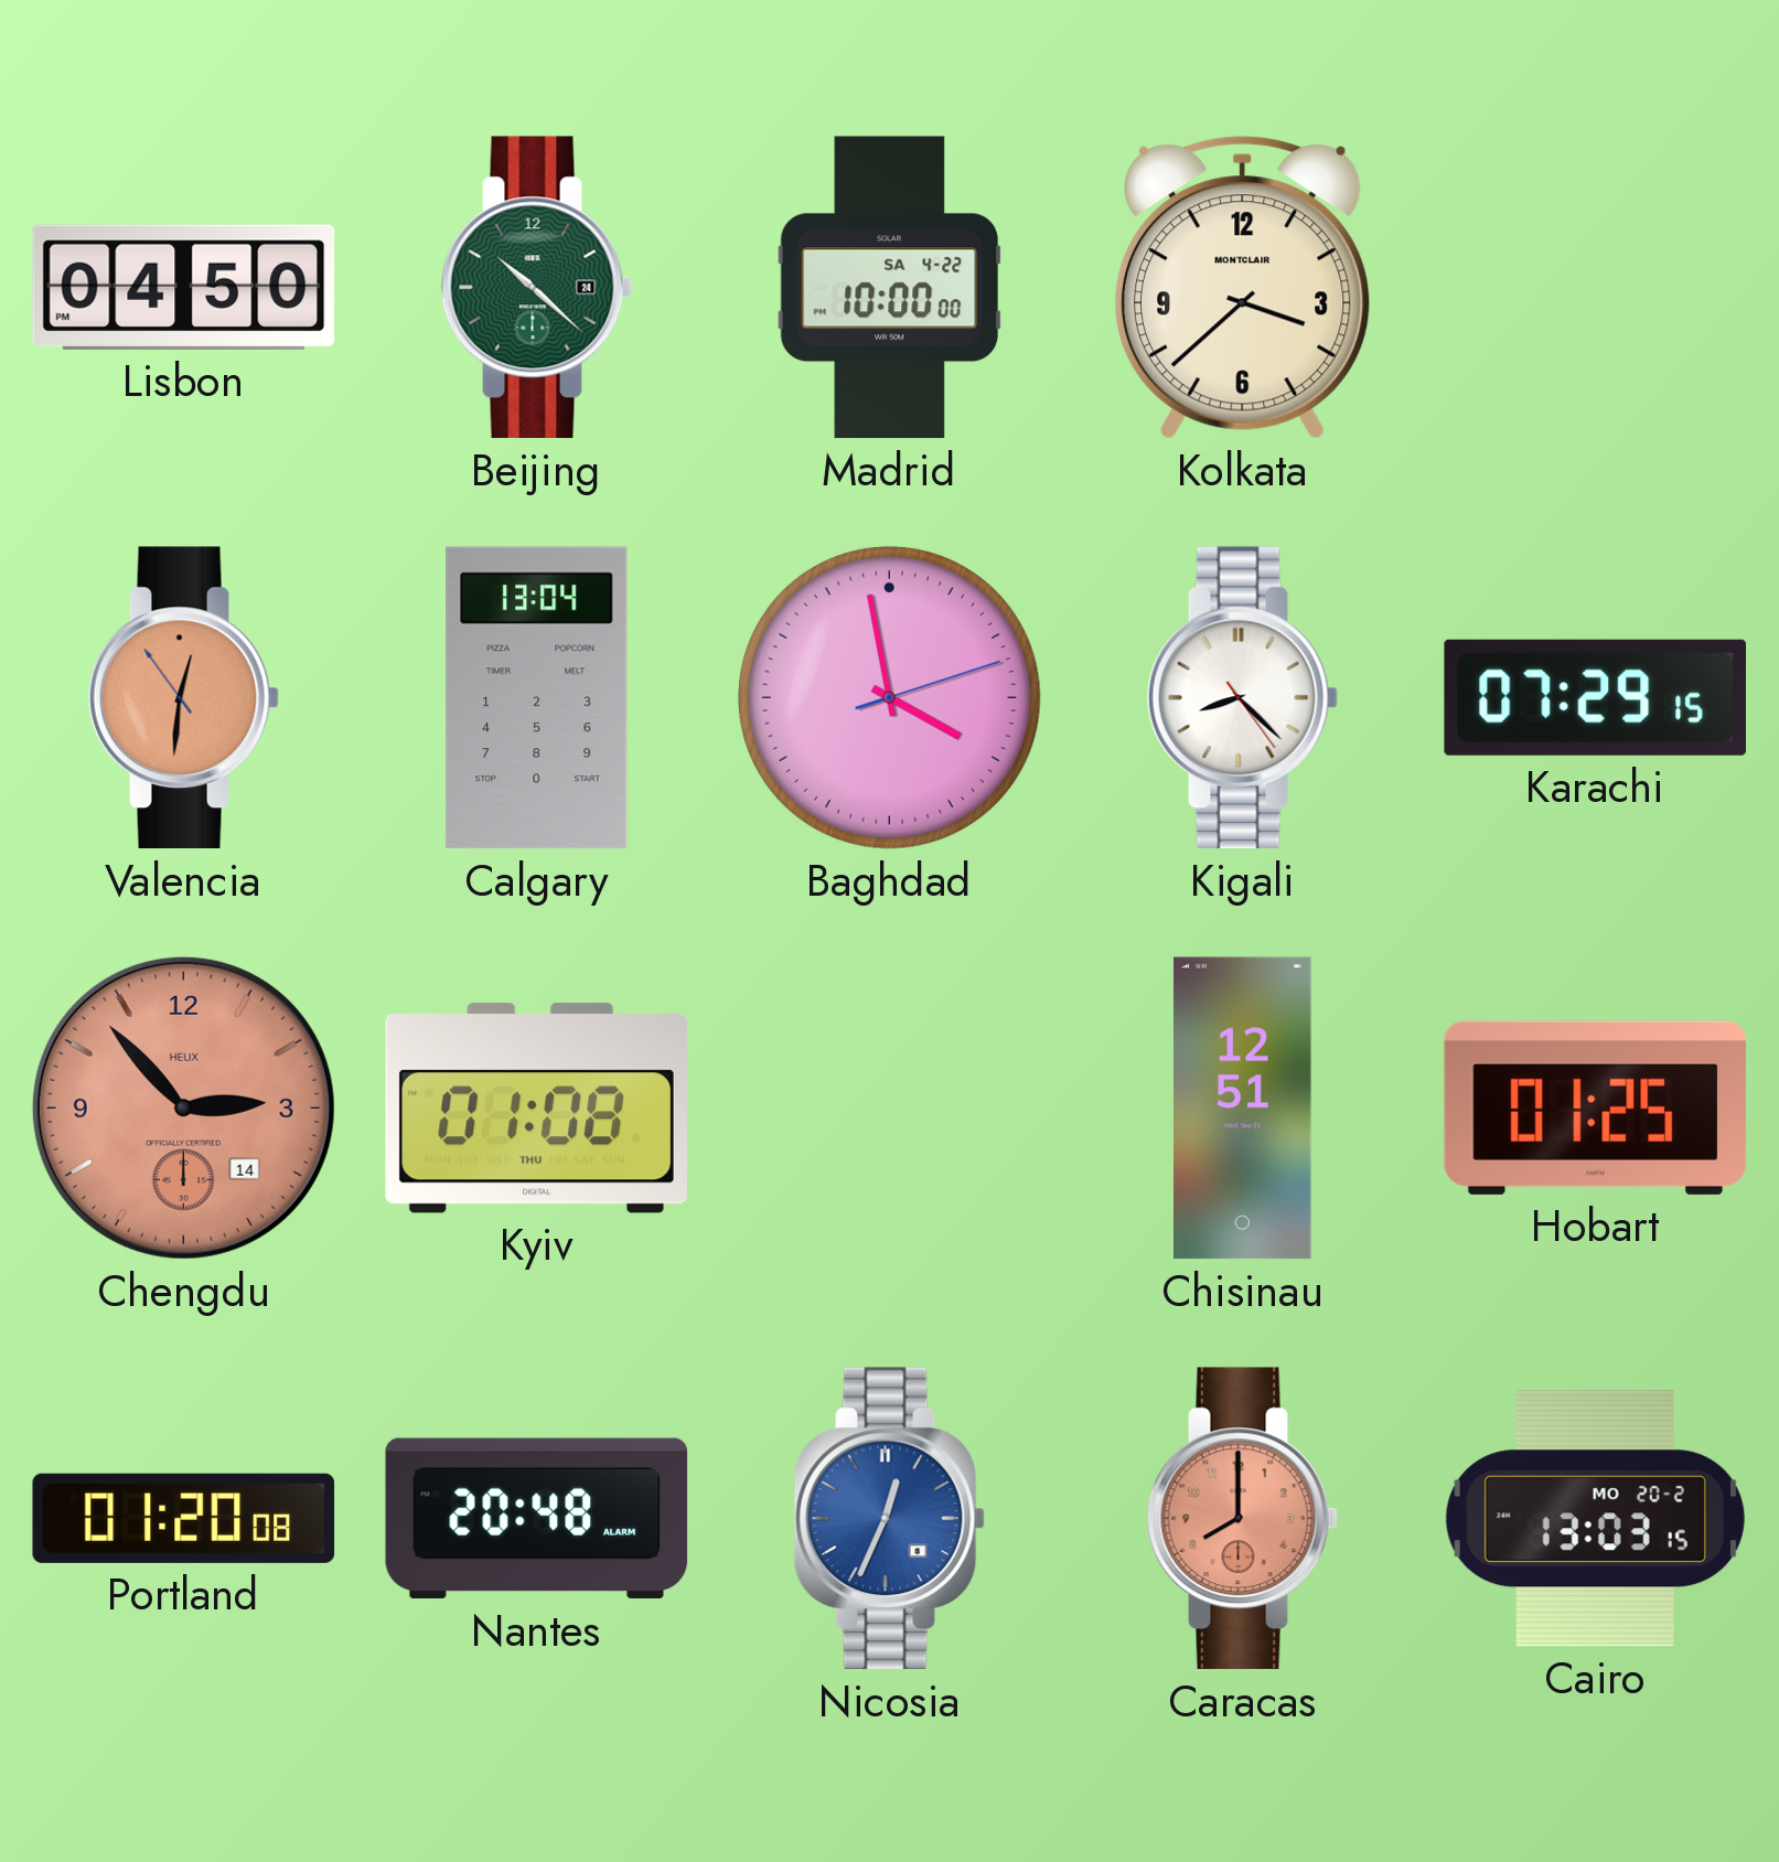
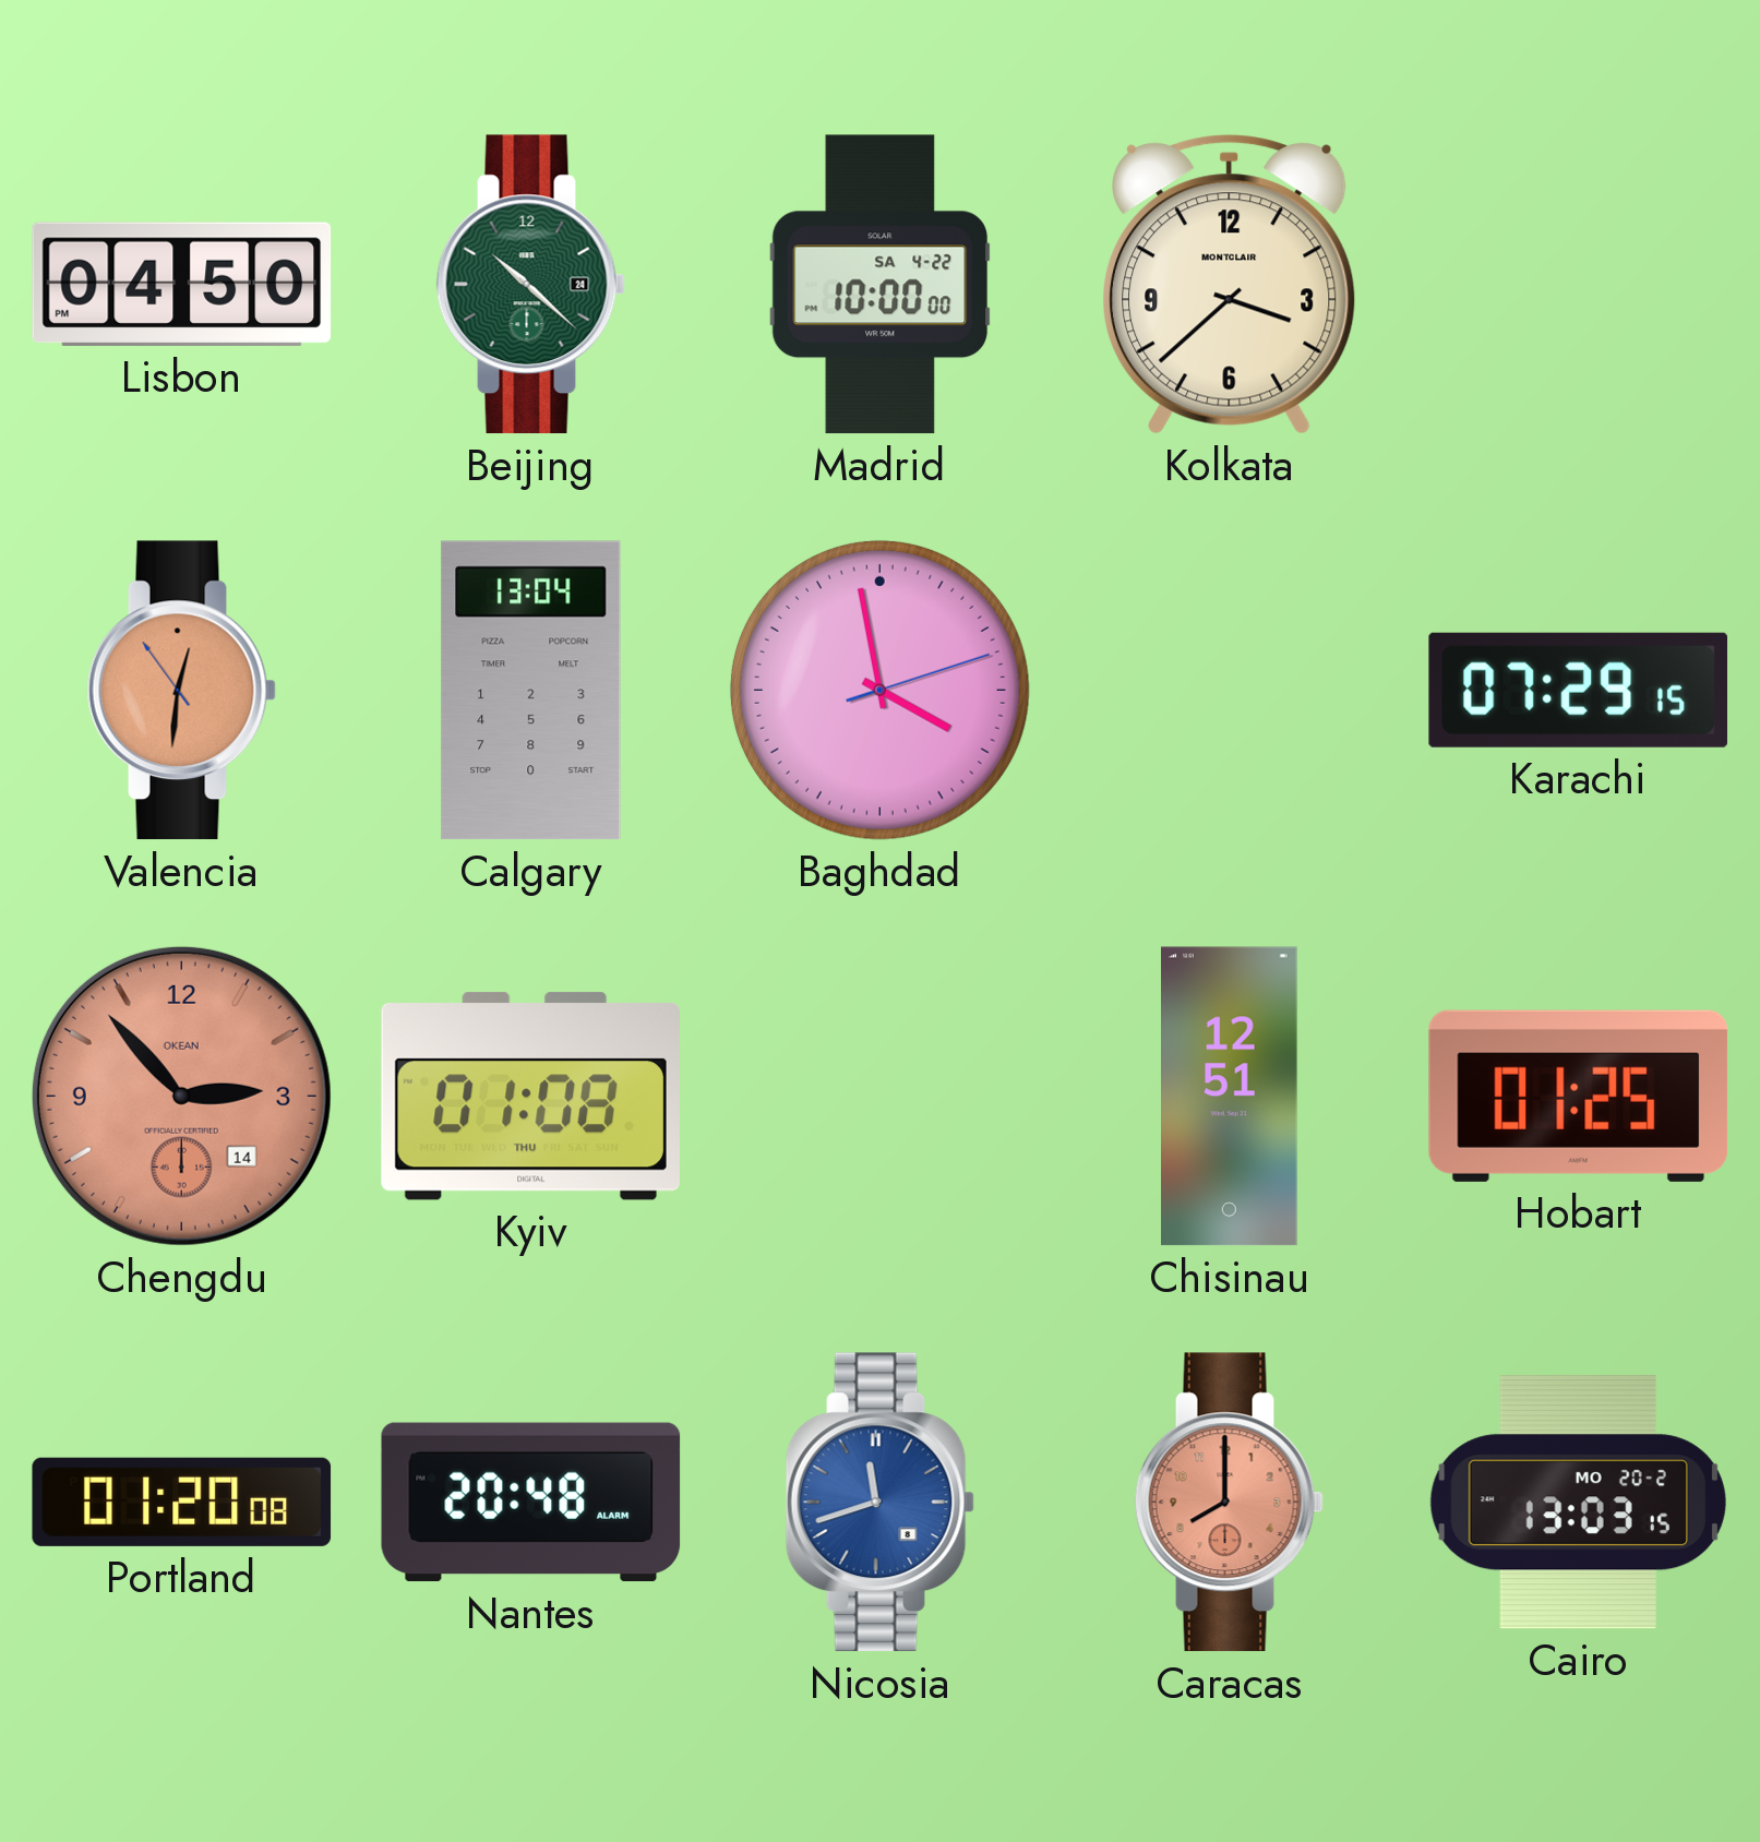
Kigali: 8:22 -> none
Chengdu brand: HELIX -> OKEAN
Nicosia: 12:34 -> 11:42
